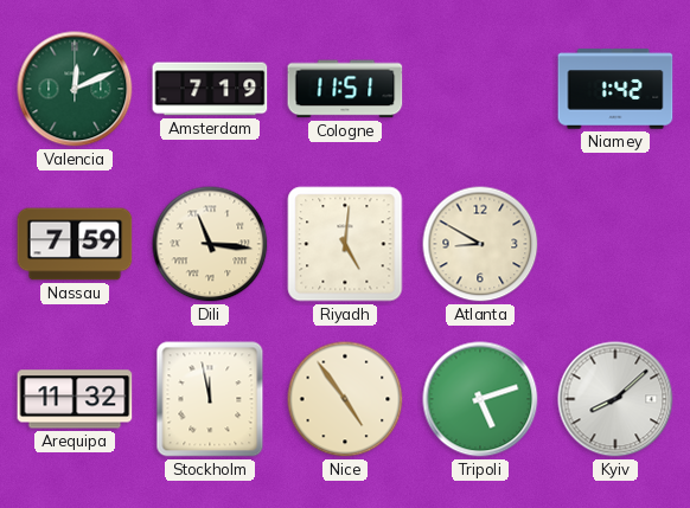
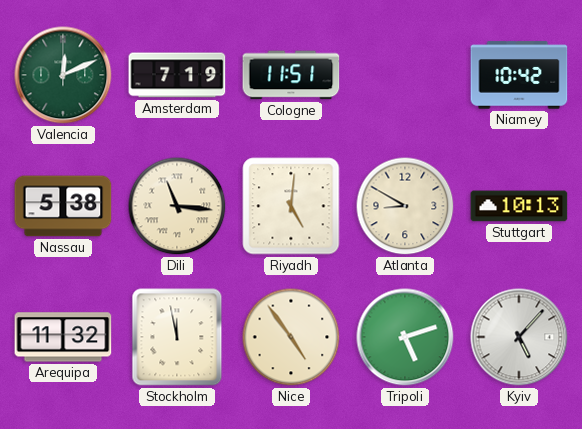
Niamey: 1:42 -> 10:42
Nassau: 7:59 -> 5:38
Stuttgart: none -> 10:13
Kyiv: 8:08 -> 5:07
